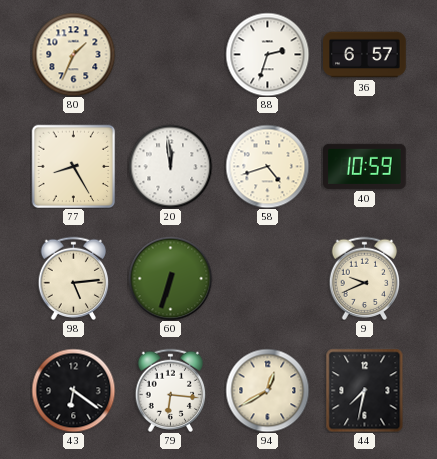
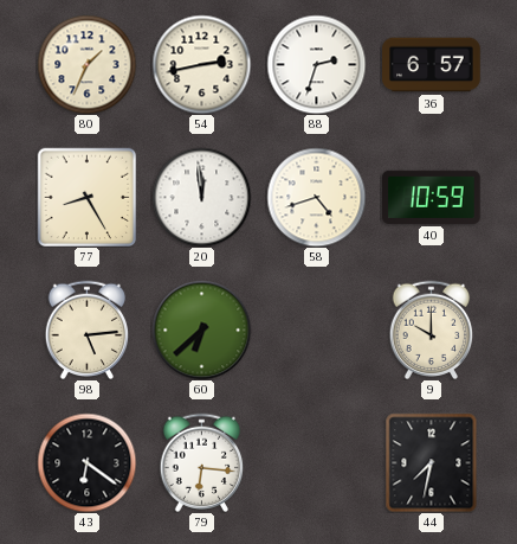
54: none -> 2:43
60: 6:33 -> 6:38
9: 9:41 -> 10:00
94: 12:40 -> none
